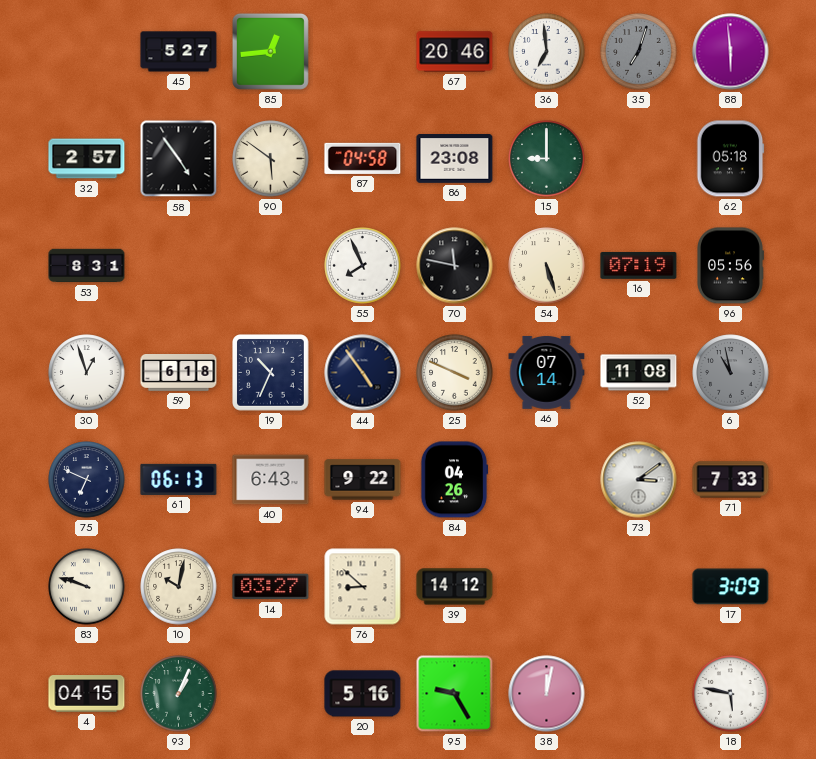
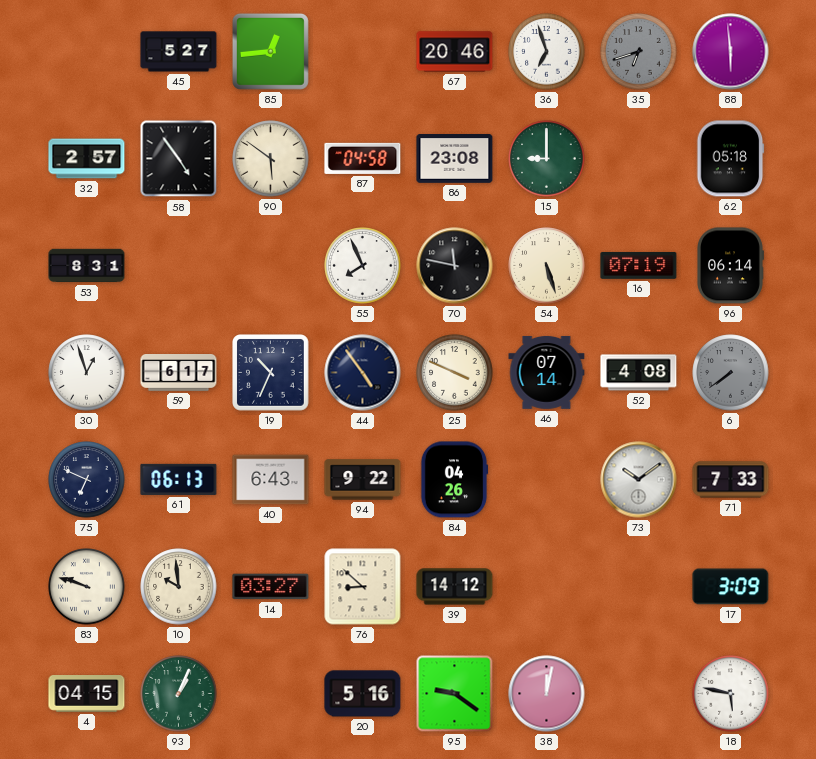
36: 6:59 -> 6:57
35: 7:03 -> 6:42
96: 05:56 -> 06:14
59: 6:18 -> 6:17
52: 11:08 -> 4:08
6: 10:58 -> 7:39
73: 3:09 -> 10:09
10: 10:02 -> 9:59
95: 9:25 -> 9:21
